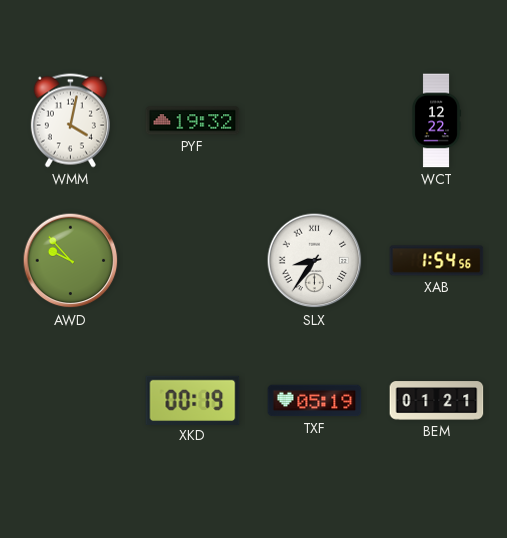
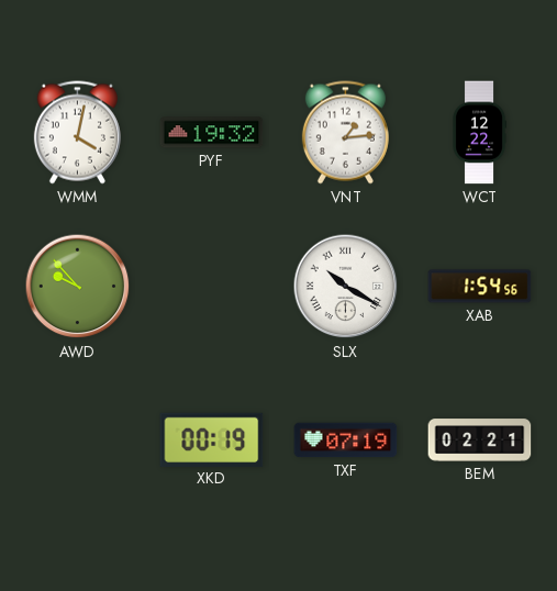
VNT: none -> 1:14
SLX: 8:36 -> 10:20
TXF: 05:19 -> 07:19
BEM: 01:21 -> 02:21
